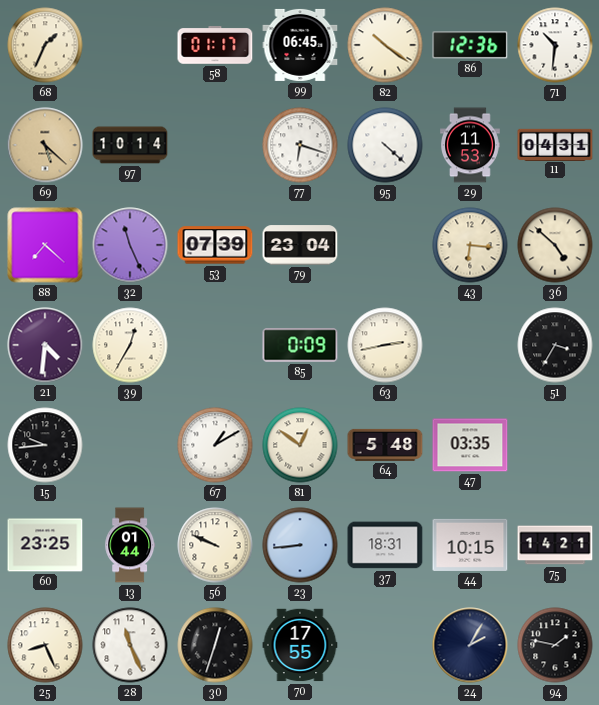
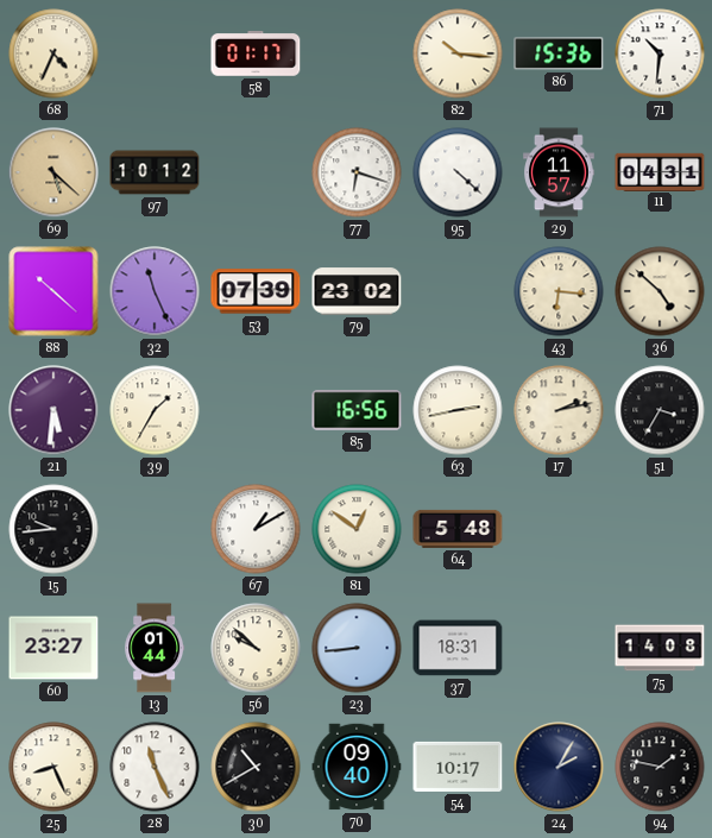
68: 1:34 -> 4:34
99: 06:45 -> none
82: 10:21 -> 10:16
86: 12:36 -> 15:36
97: 10:14 -> 10:12
29: 11:53 -> 11:57
88: 7:22 -> 10:22
79: 23:04 -> 23:02
21: 4:31 -> 5:31
39: 12:35 -> 1:35
85: 0:09 -> 16:56
17: none -> 2:13
47: 03:35 -> none
60: 23:25 -> 23:27
56: 9:49 -> 9:52
44: 10:15 -> none
75: 14:21 -> 14:08
30: 12:33 -> 10:40
70: 17:55 -> 09:40
54: none -> 10:17
